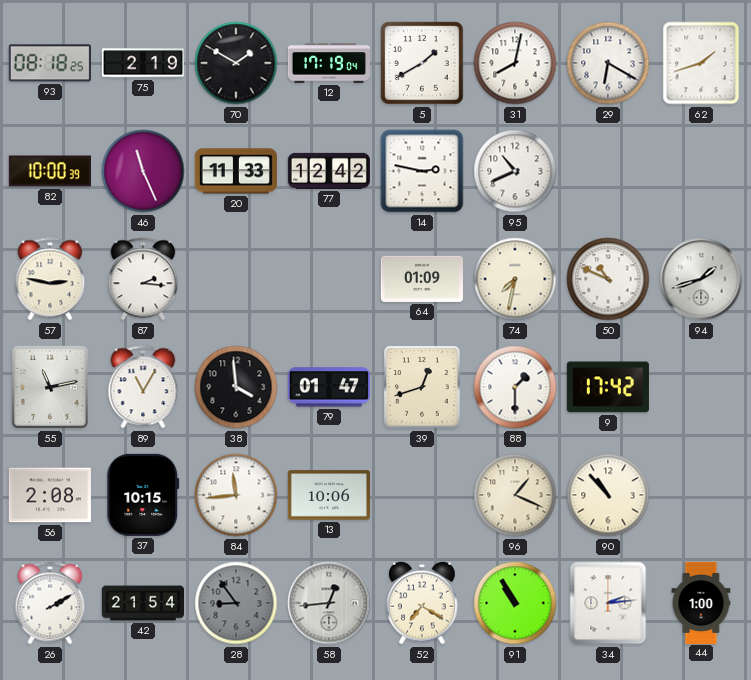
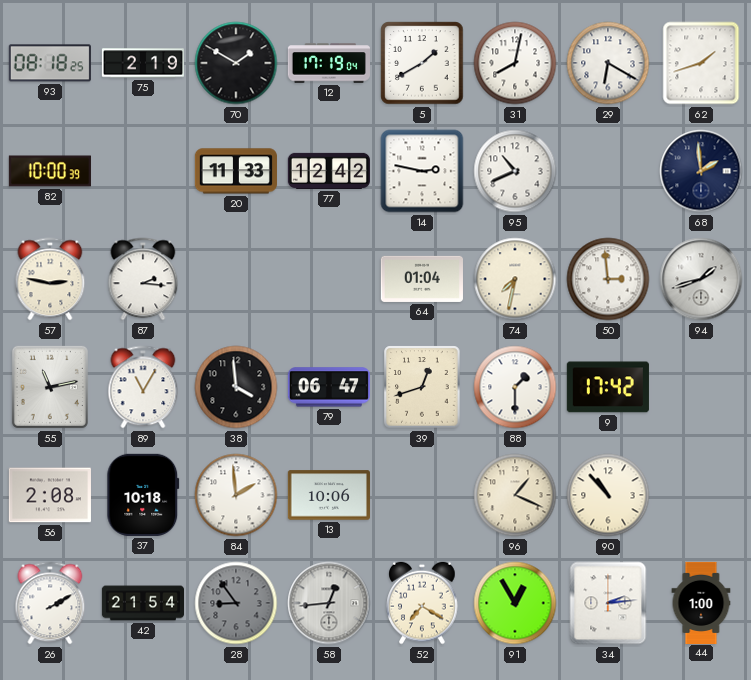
46: 11:26 -> none
68: none -> 1:59
64: 01:09 -> 01:04
50: 10:49 -> 2:59
79: 01:47 -> 06:47
37: 10:15 -> 10:18
84: 11:44 -> 1:59
91: 10:55 -> 12:55
